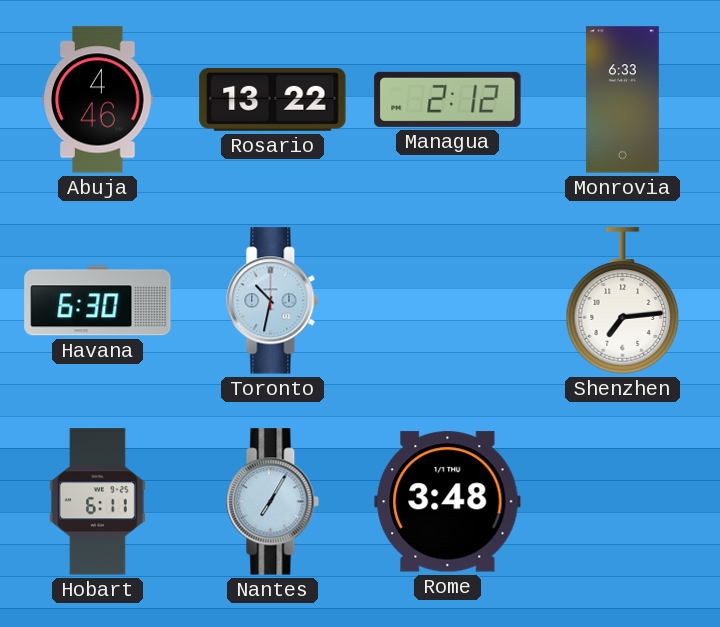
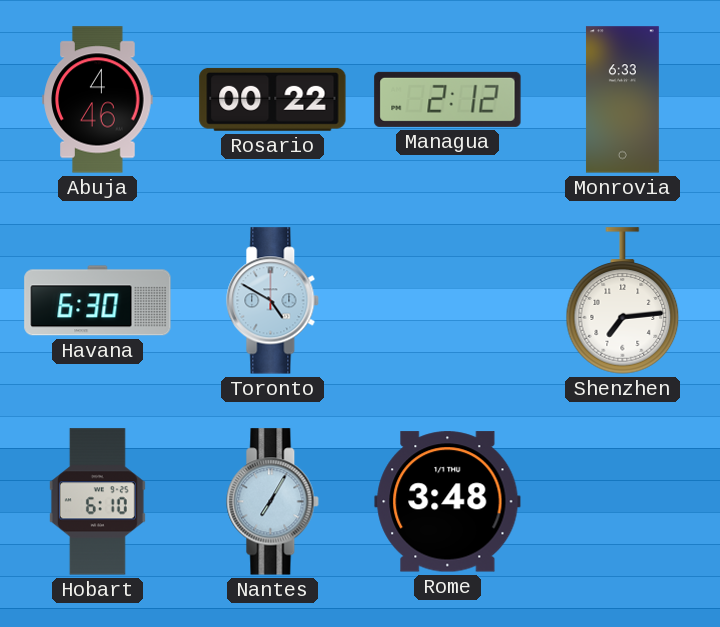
Rosario: 13:22 -> 00:22
Toronto: 10:32 -> 4:50
Hobart: 6:11 -> 6:10
